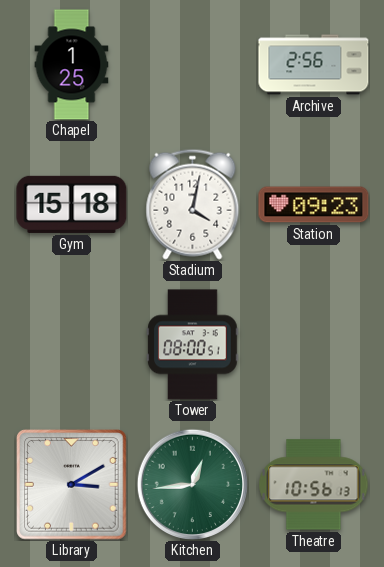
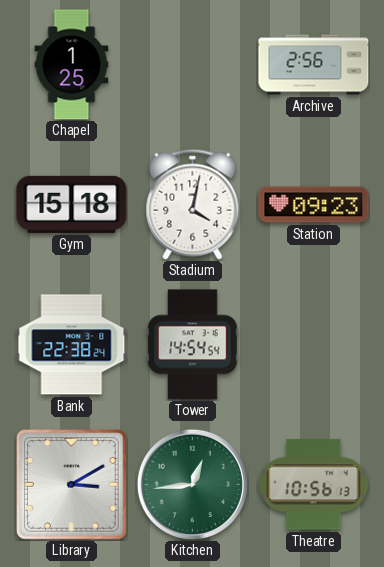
Bank: none -> 22:38
Tower: 08:00 -> 14:54
